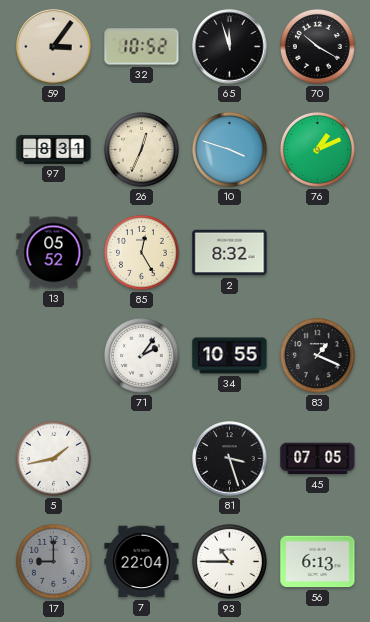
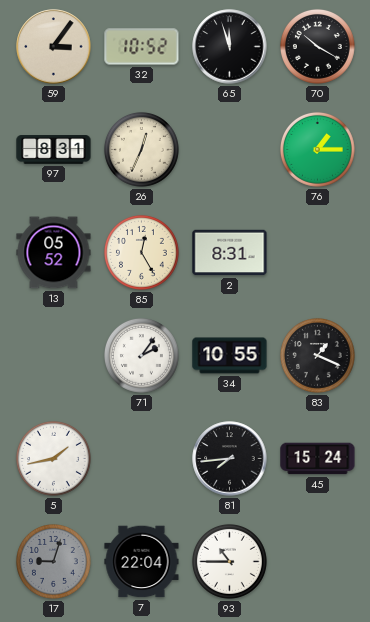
10: 3:48 -> none
76: 1:11 -> 1:15
2: 8:32 -> 8:31
81: 3:27 -> 7:44
45: 07:05 -> 15:24
17: 9:00 -> 9:03
56: 6:13 -> none
